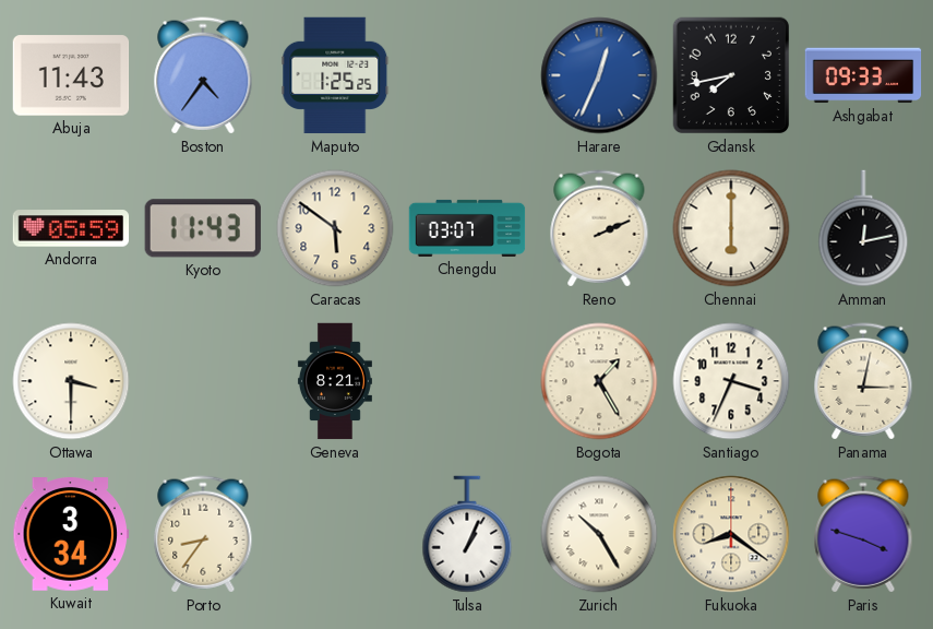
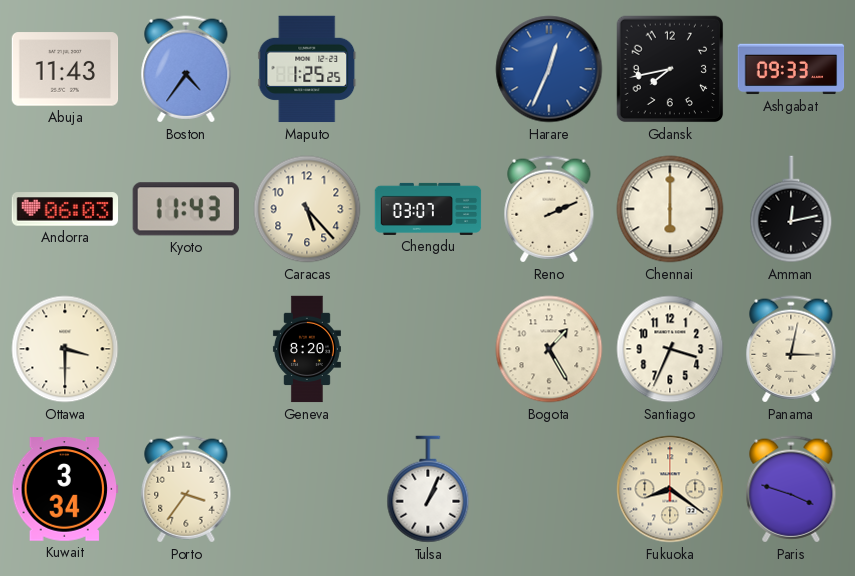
Andorra: 05:59 -> 06:03
Caracas: 5:51 -> 5:23
Geneva: 8:21 -> 8:20
Porto: 8:36 -> 3:36
Zurich: 10:25 -> none
